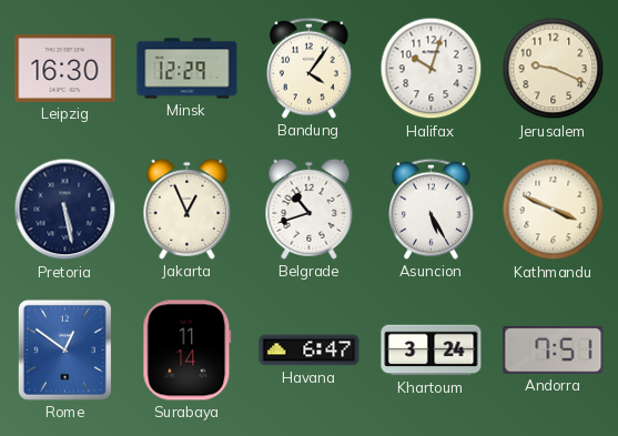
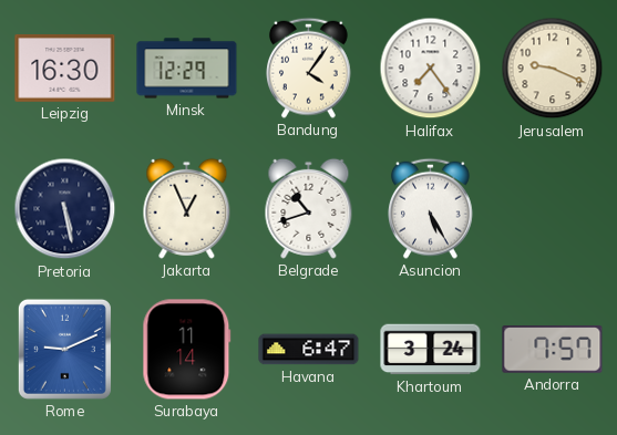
Halifax: 10:03 -> 7:24
Kathmandu: 3:49 -> none
Rome: 12:51 -> 9:11
Andorra: 7:51 -> 7:57
